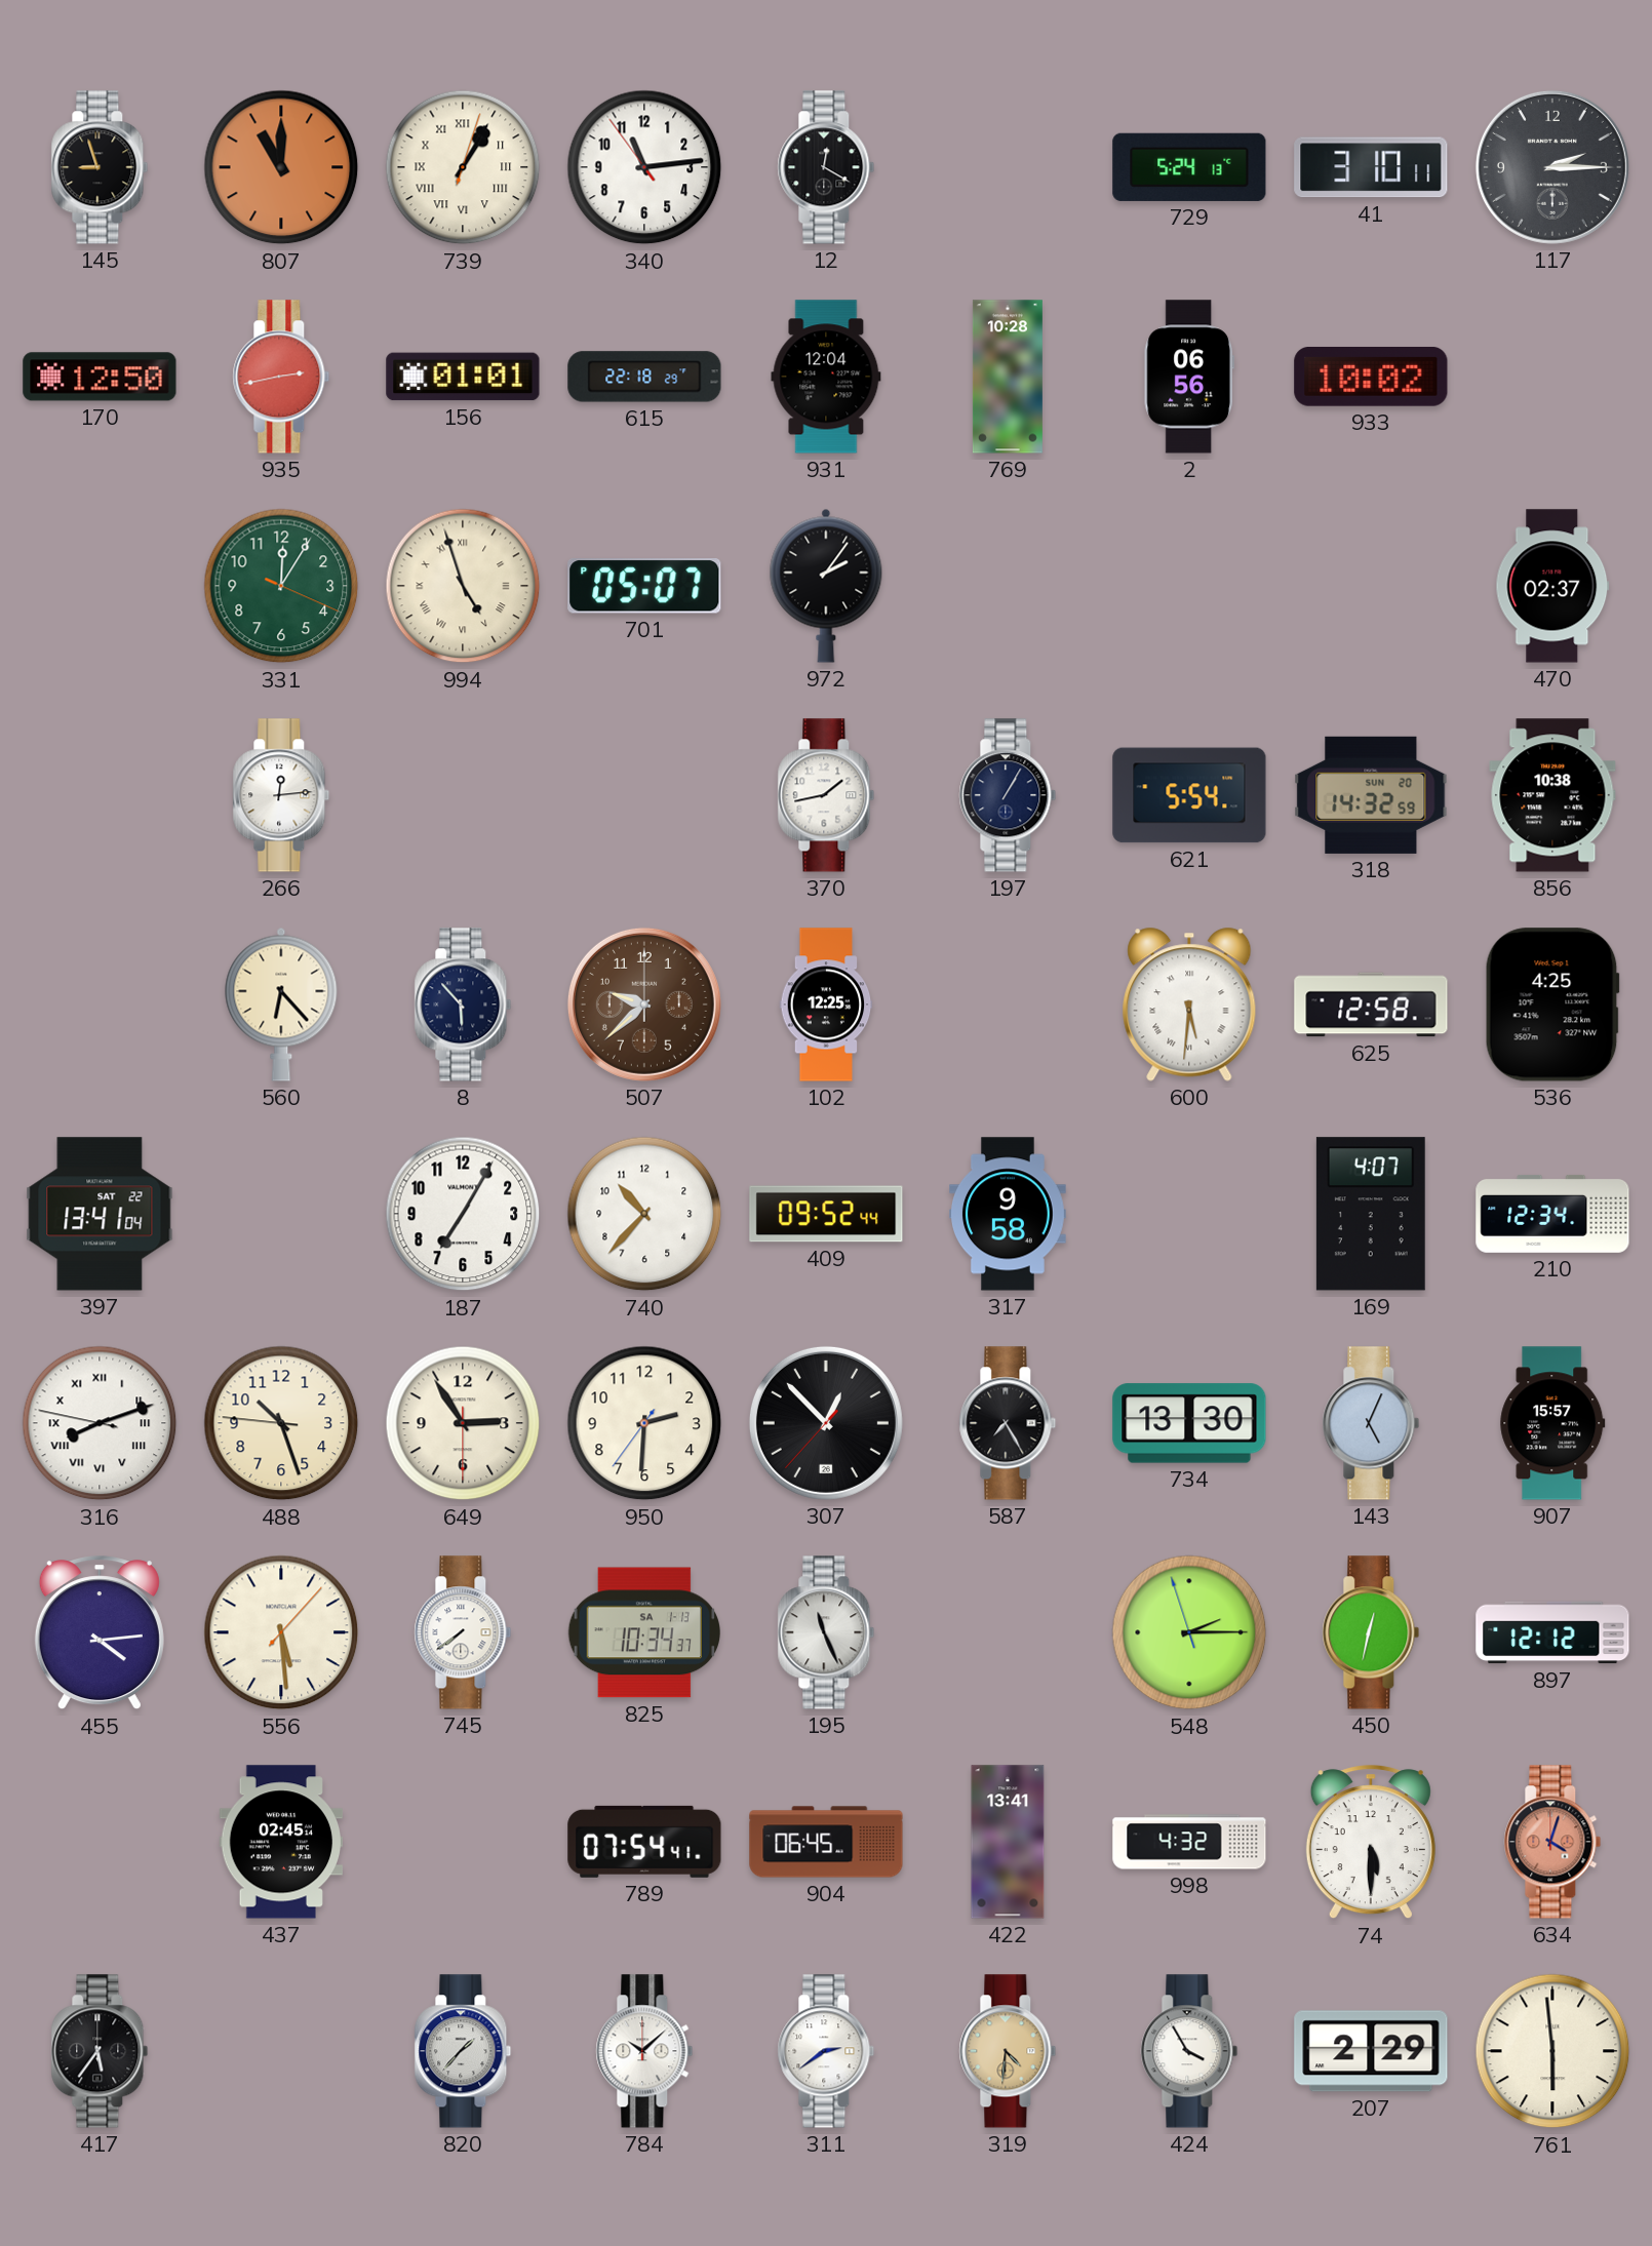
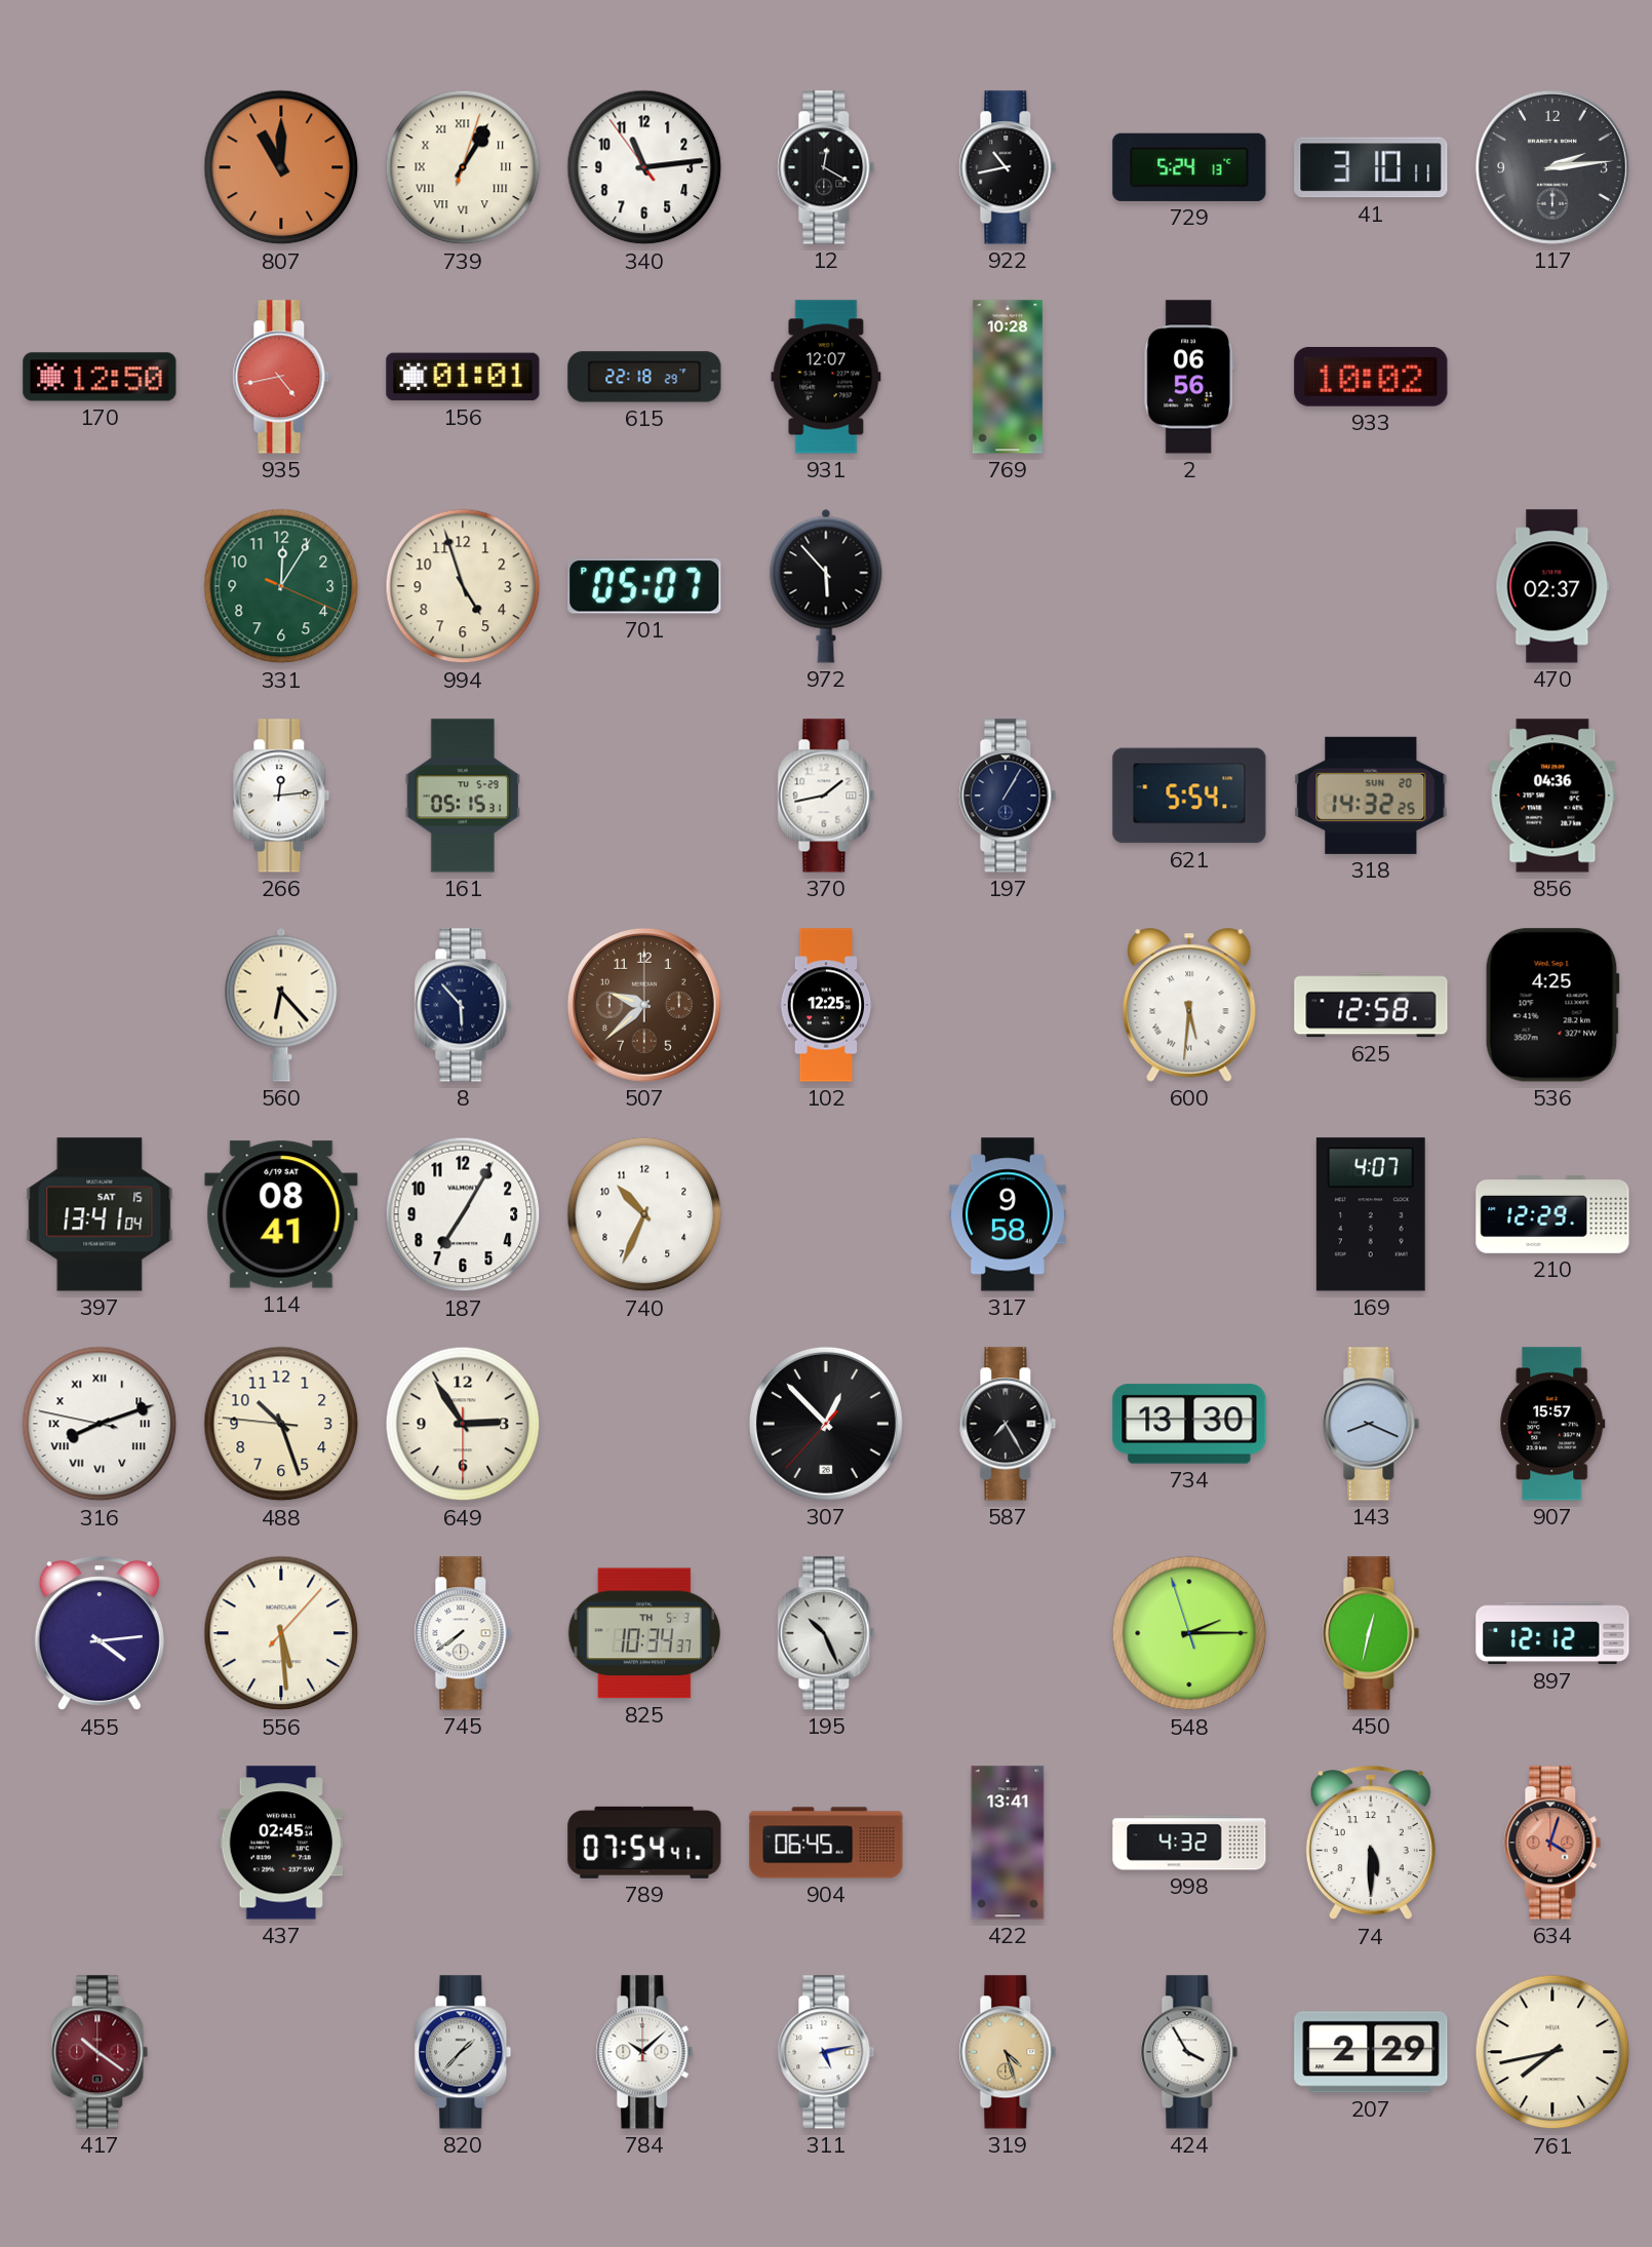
145: 8:57 -> none
922: none -> 10:43
117: 2:15 -> 2:14
935: 2:43 -> 4:43
931: 12:04 -> 12:07
994 numerals: Roman -> Arabic
972: 2:06 -> 5:53
161: none -> 05:15
318: 14:32:59 -> 14:32:25
856: 10:38 -> 04:36
397 date: SAT 22 -> SAT 15
114: none -> 08:41
740: 10:37 -> 10:34
409: 09:52 -> none
210: 12:34 -> 12:29
950: 2:30 -> none
143: 5:04 -> 8:19
825 date: SA 1-13 -> TH 5-3
195: 11:26 -> 10:26
417: 5:36 -> 10:21
417 dial: black -> burgundy
311: 2:39 -> 5:13
319: 4:31 -> 4:27
761: 5:59 -> 7:43
